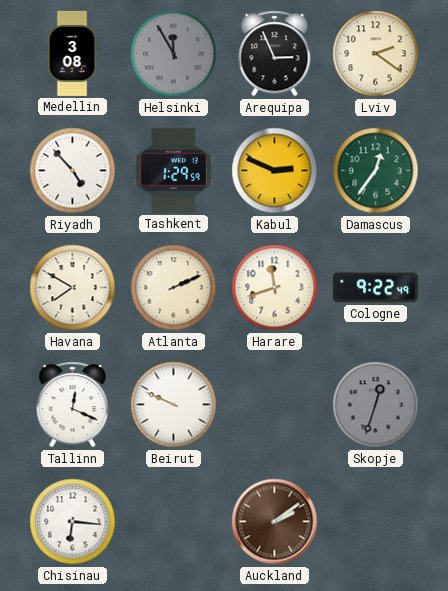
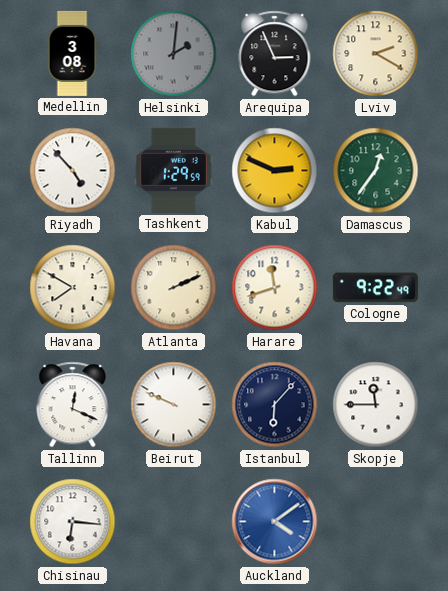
Helsinki: 11:55 -> 2:01
Lviv: 2:21 -> 2:20
Istanbul: none -> 6:07
Skopje: 12:33 -> 11:45
Skopje dial: grey -> white
Auckland: 2:09 -> 4:09
Auckland dial: brown -> blue
